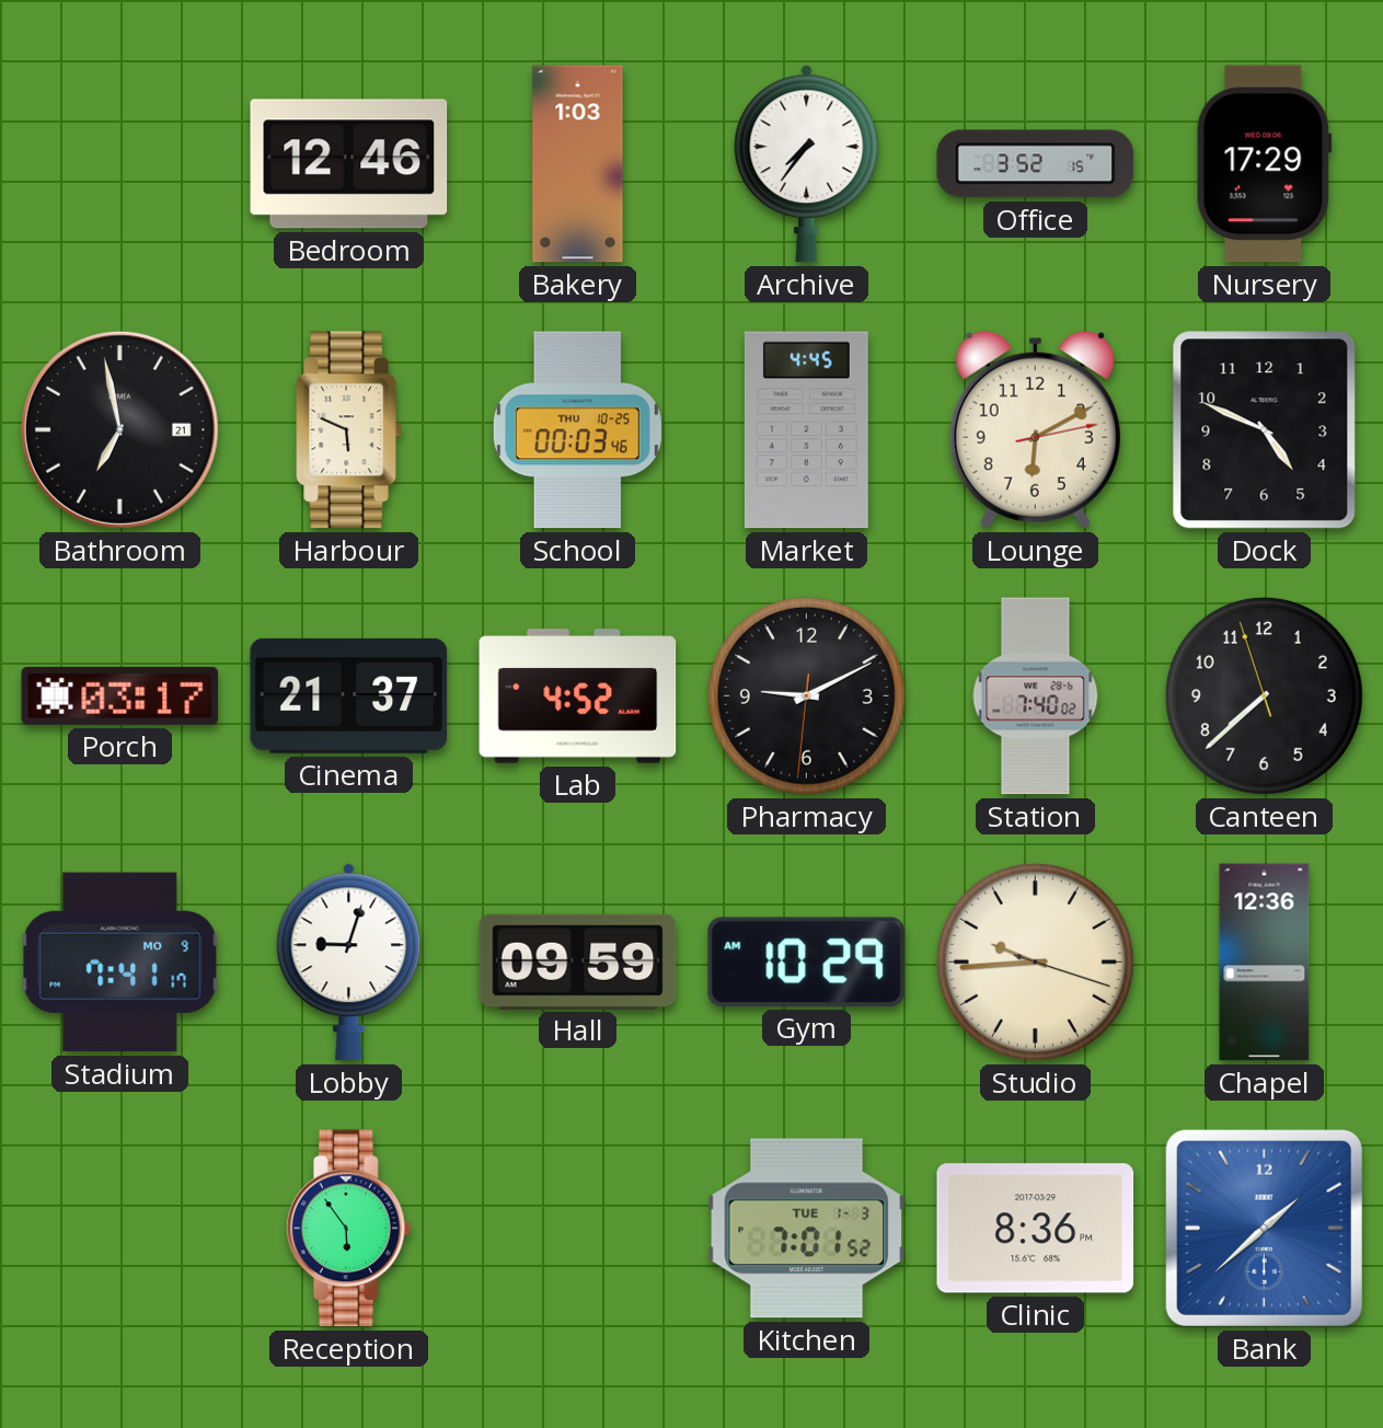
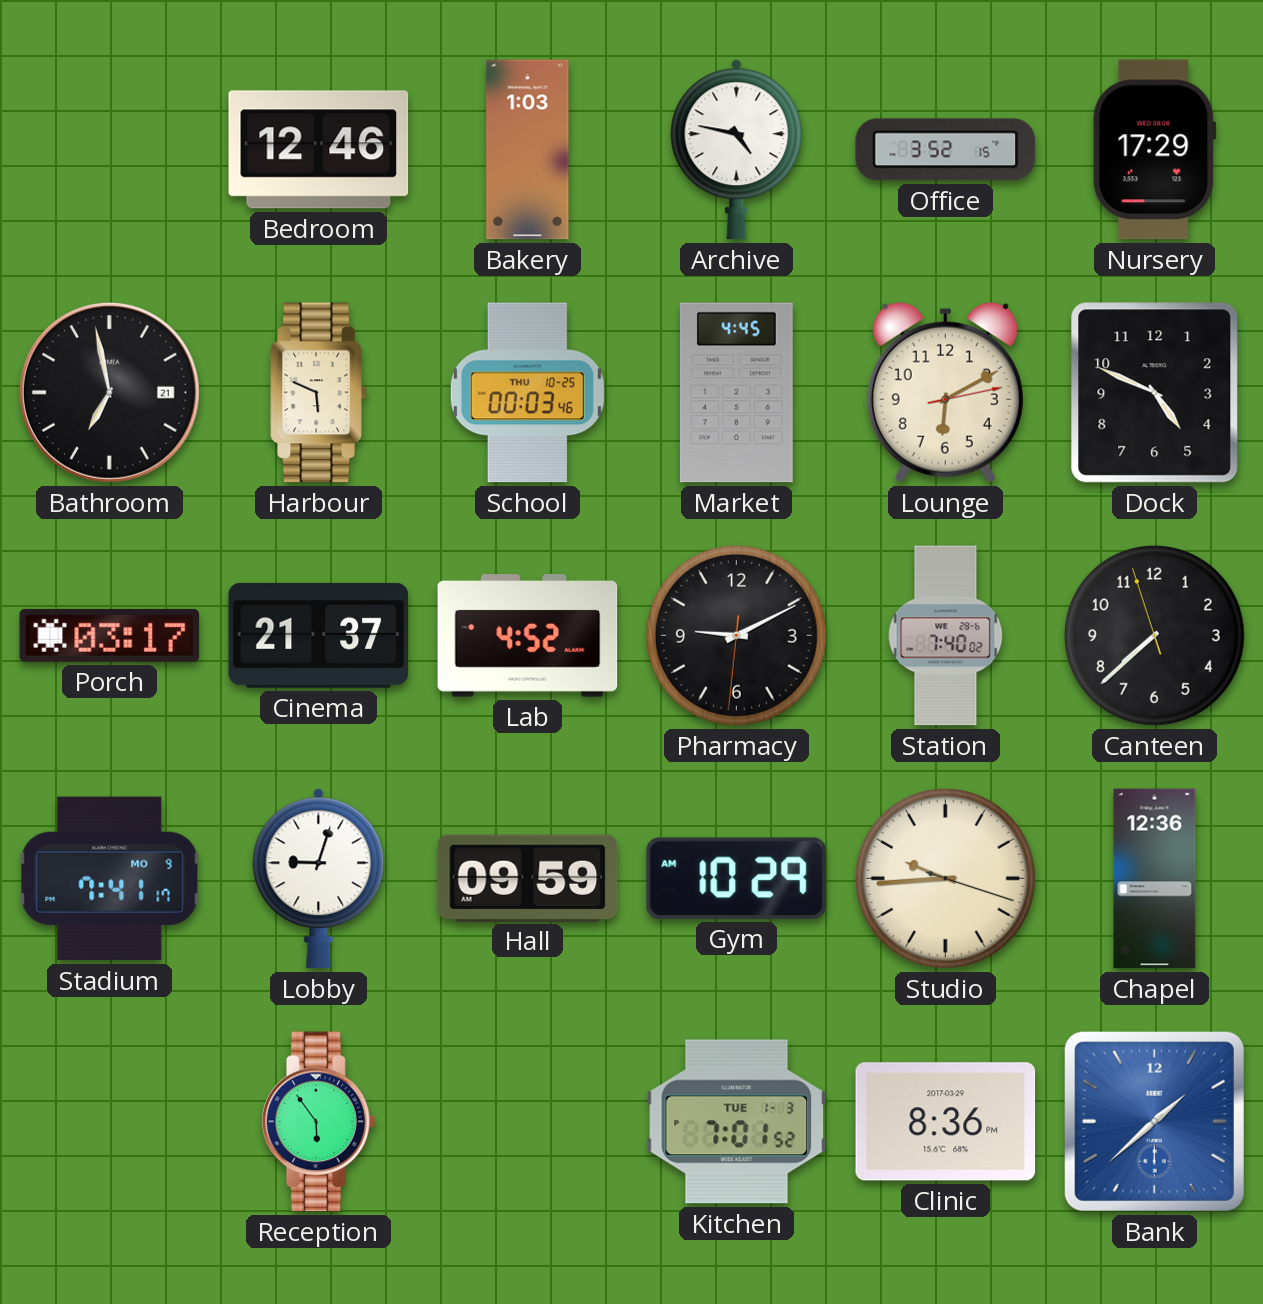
Archive: 7:36 -> 4:47
